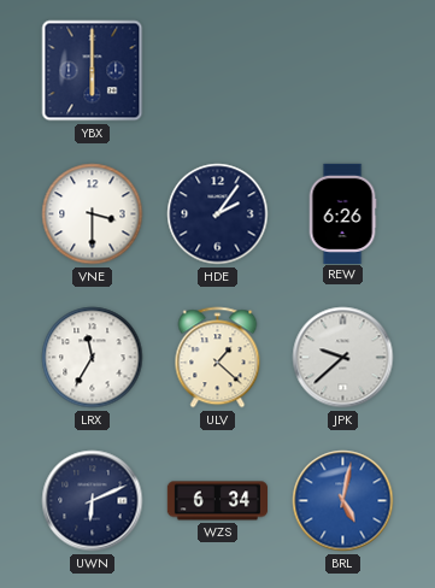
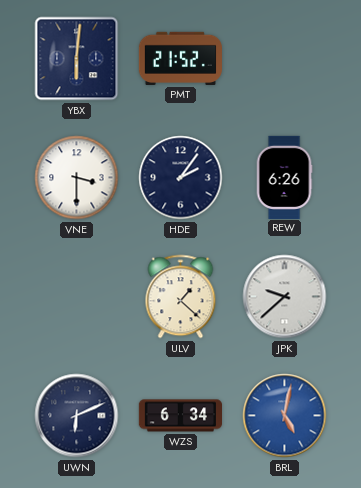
YBX: 6:00 -> 6:01
PMT: none -> 21:52
LRX: 11:35 -> none
